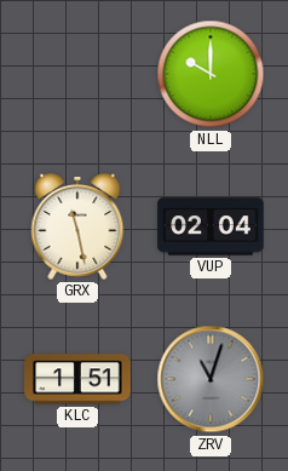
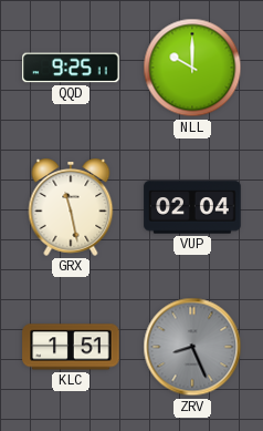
QQD: none -> 9:25
ZRV: 11:03 -> 8:26
